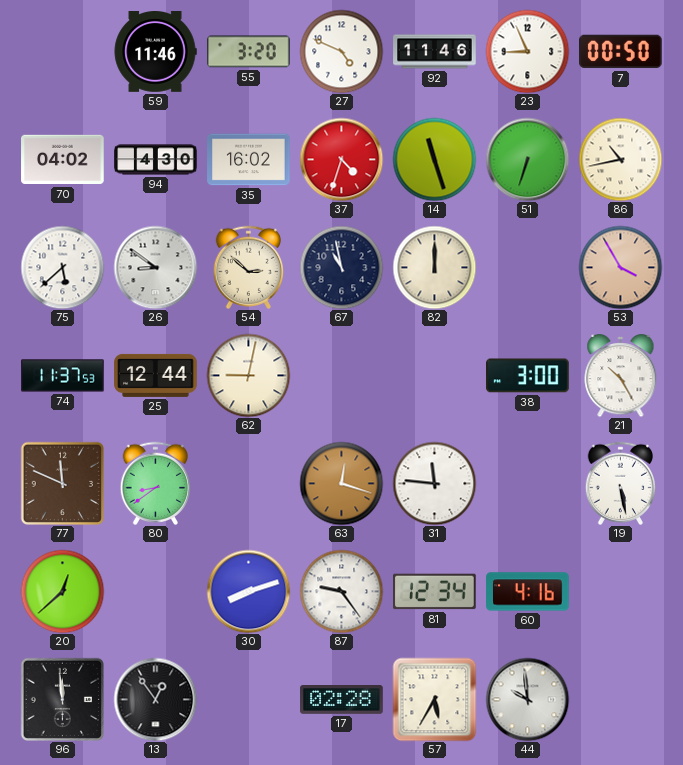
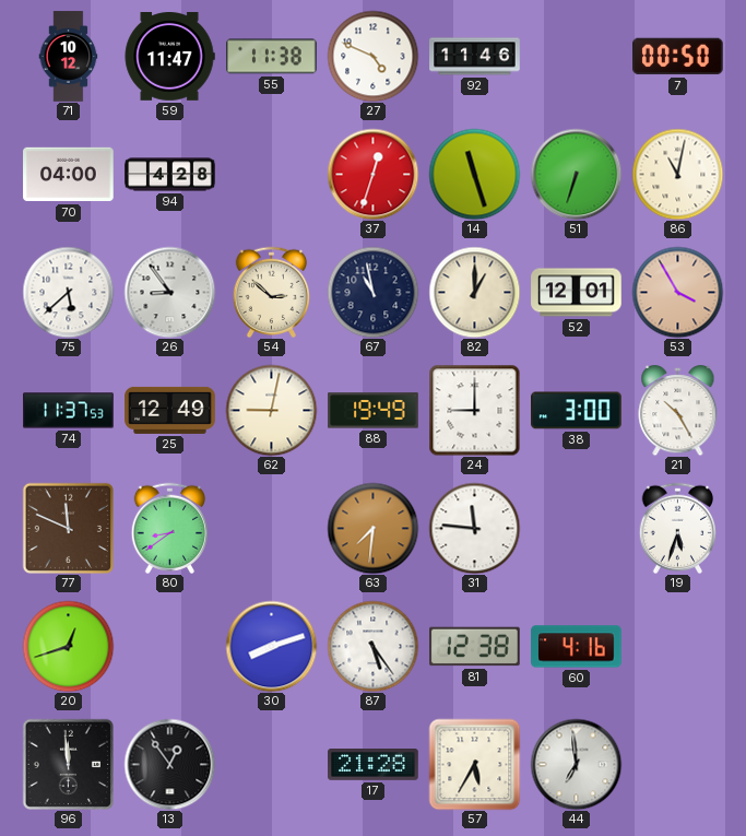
71: none -> 10:12
59: 11:46 -> 11:47
55: 3:20 -> 11:38
23: 8:56 -> none
70: 04:02 -> 04:00
94: 4:30 -> 4:28
35: 16:02 -> none
37: 4:33 -> 12:33
86: 10:43 -> 11:02
26: 8:51 -> 8:54
82: 12:00 -> 1:00
52: none -> 12:01
25: 12:44 -> 12:49
88: none -> 19:49
24: none -> 9:00
63: 12:18 -> 7:31
19: 5:28 -> 5:33
20: 12:38 -> 12:42
87: 9:24 -> 5:24
81: 12:34 -> 12:38
17: 02:28 -> 21:28
44: 9:59 -> 6:59
